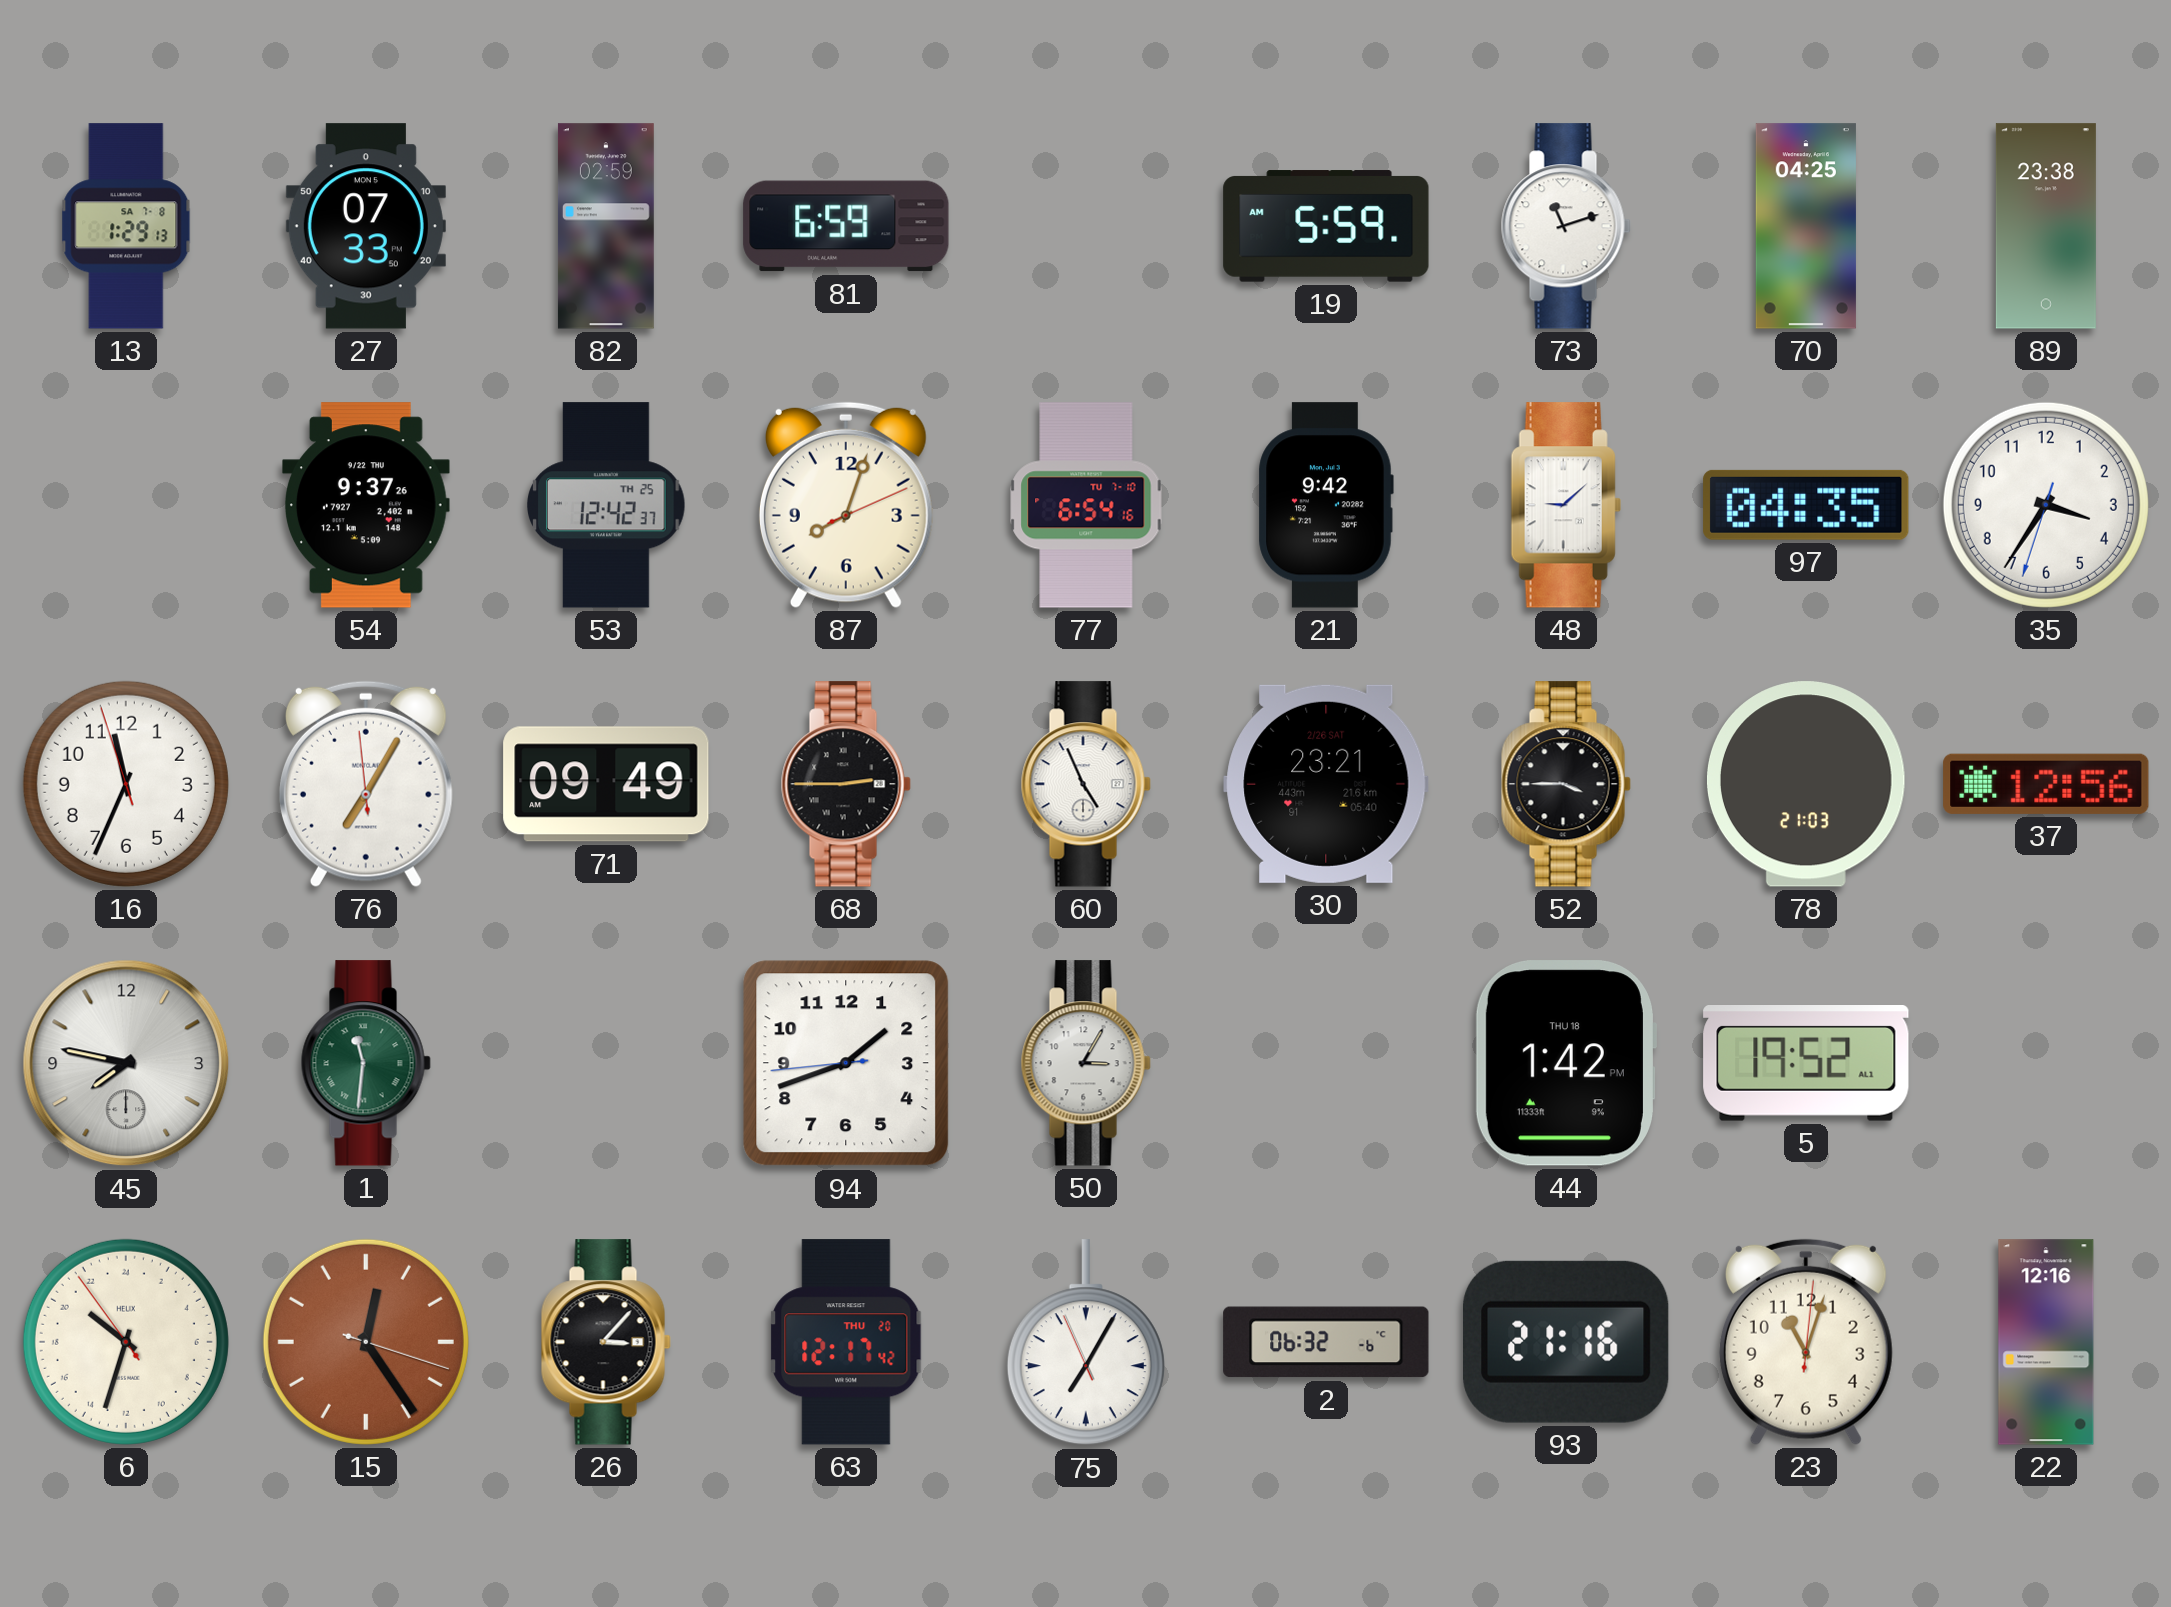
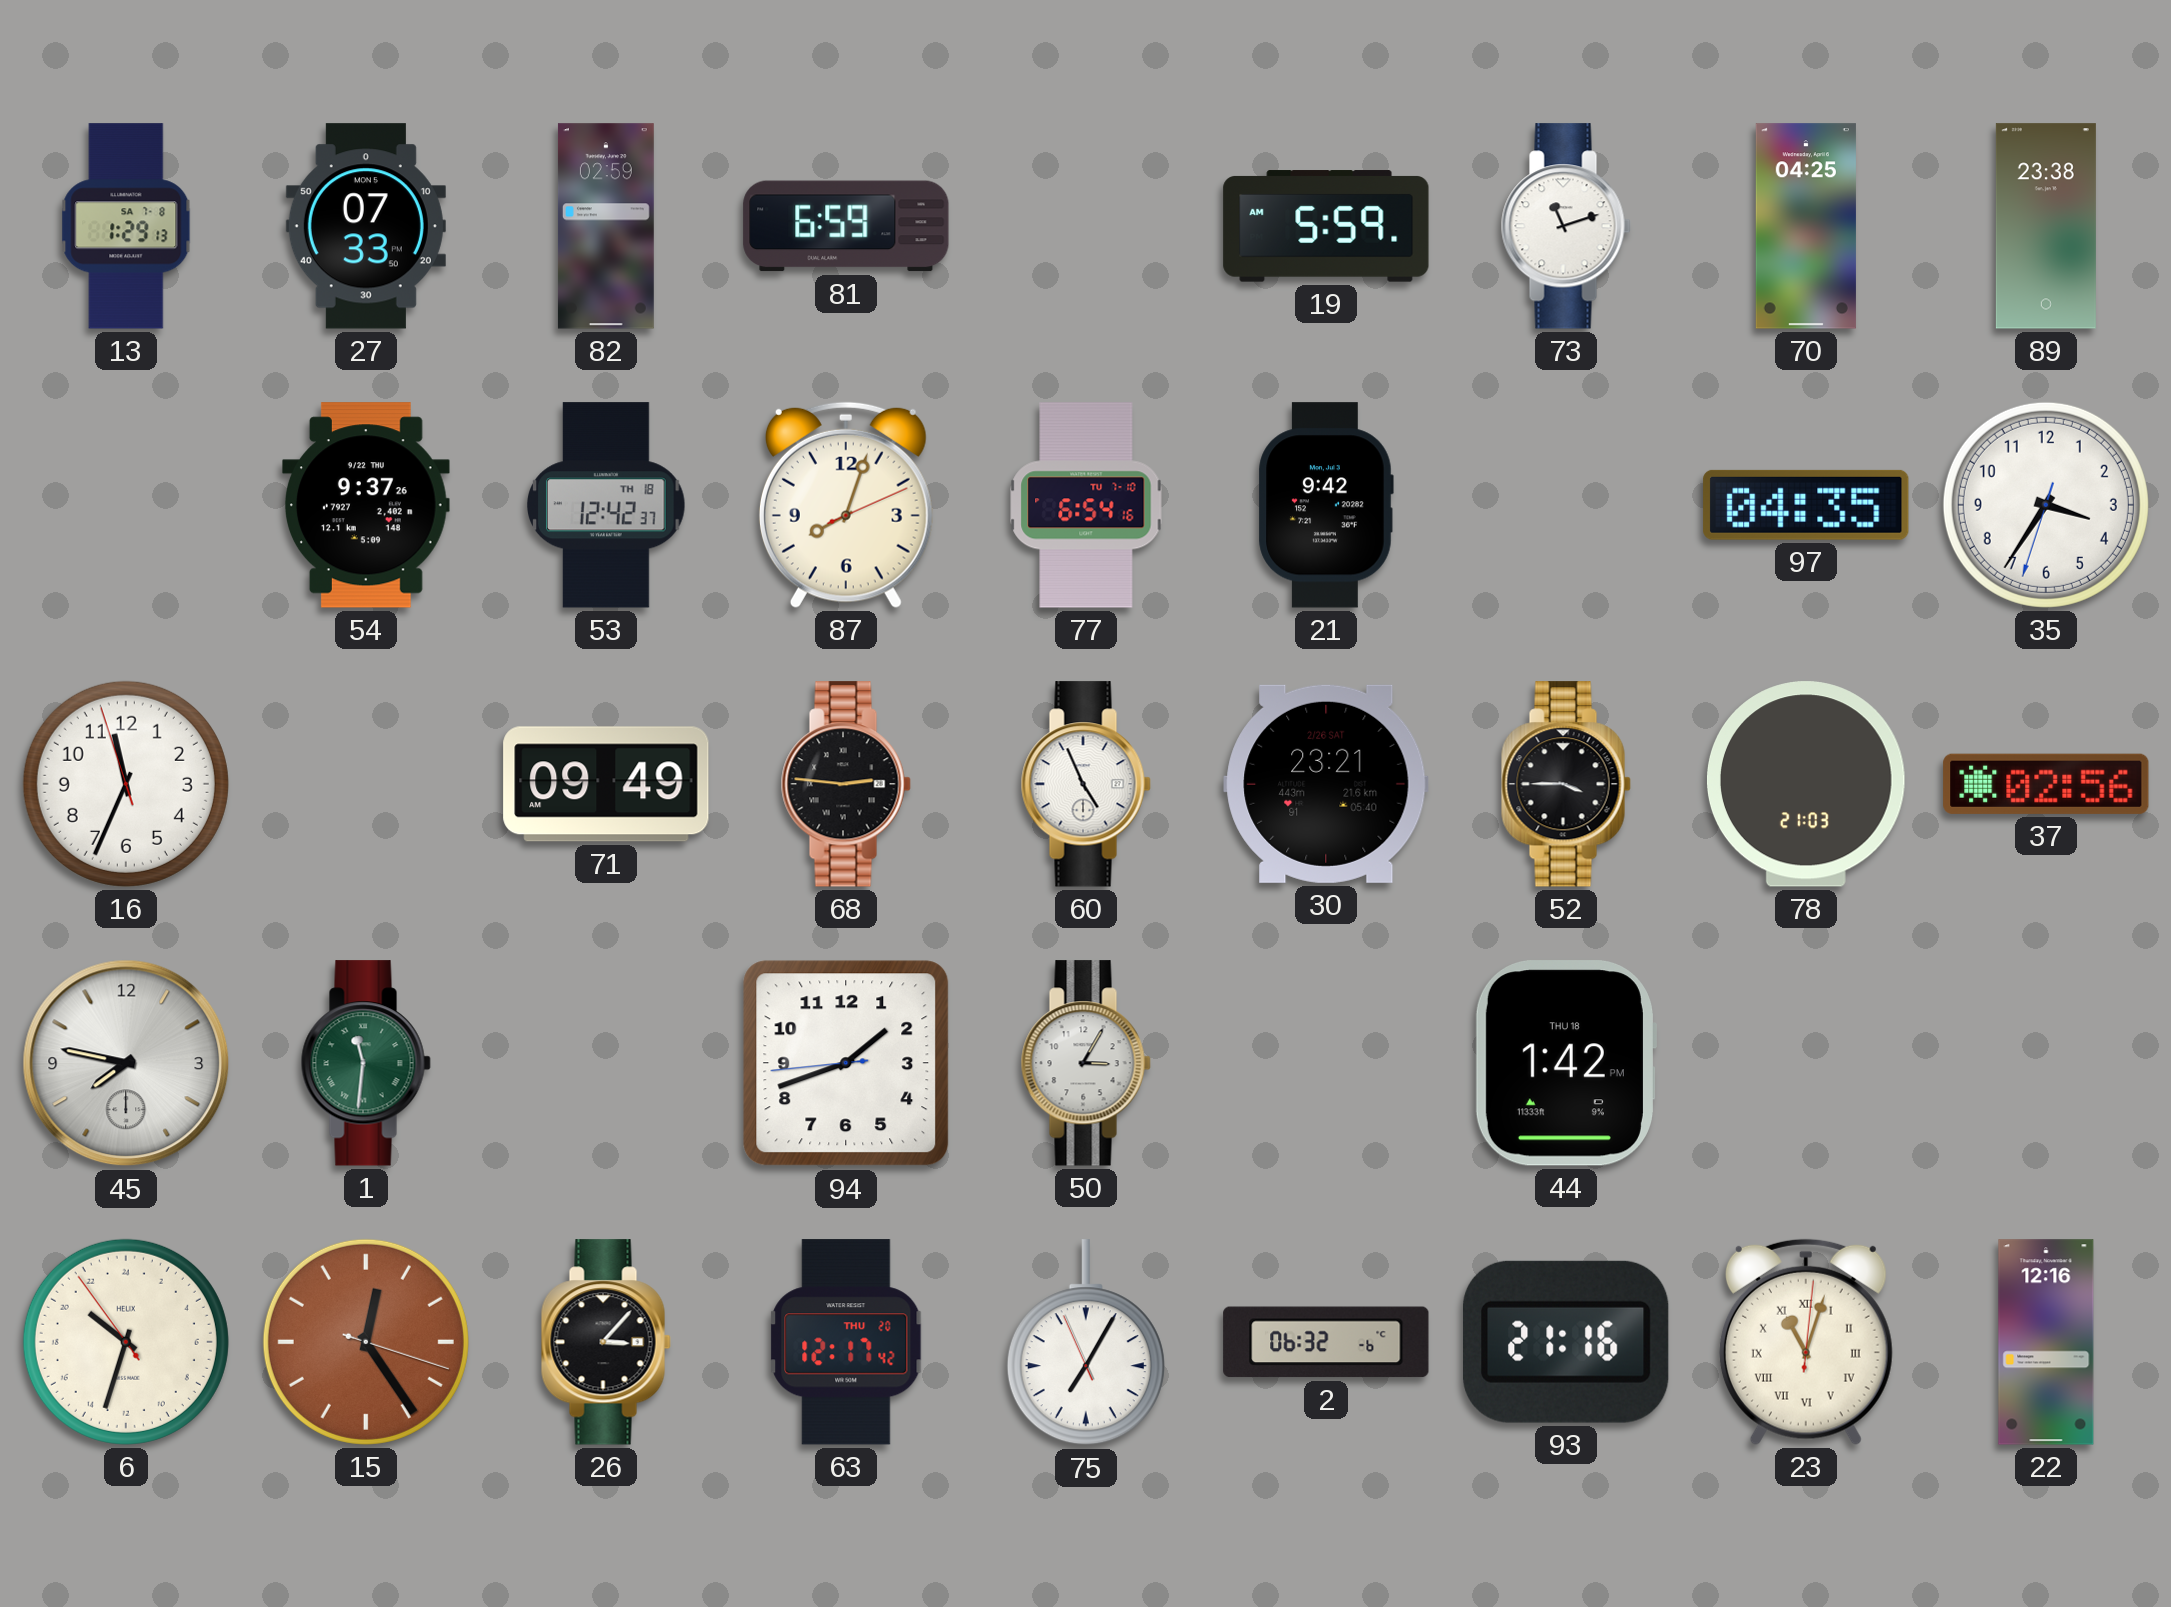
53 date: TH 25 -> TH 18
48: 9:08 -> none
76: 7:04 -> none
68: 2:45 -> 2:46
37: 12:56 -> 02:56
5: 19:52 -> none
23 numerals: Arabic -> Roman
